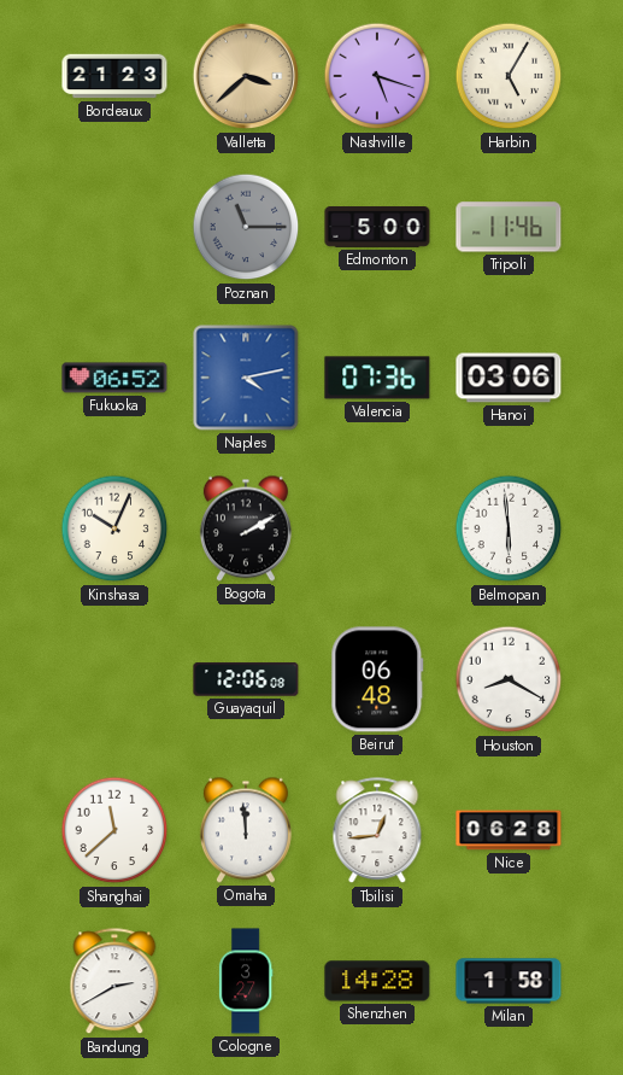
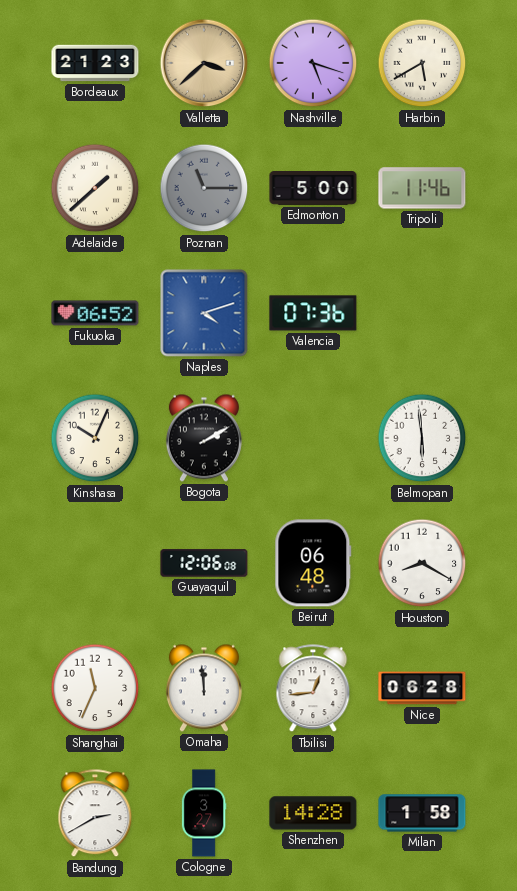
Harbin: 5:05 -> 5:40
Adelaide: none -> 1:38
Naples: 4:13 -> 4:12
Hanoi: 03:06 -> none
Shanghai: 11:38 -> 11:34
